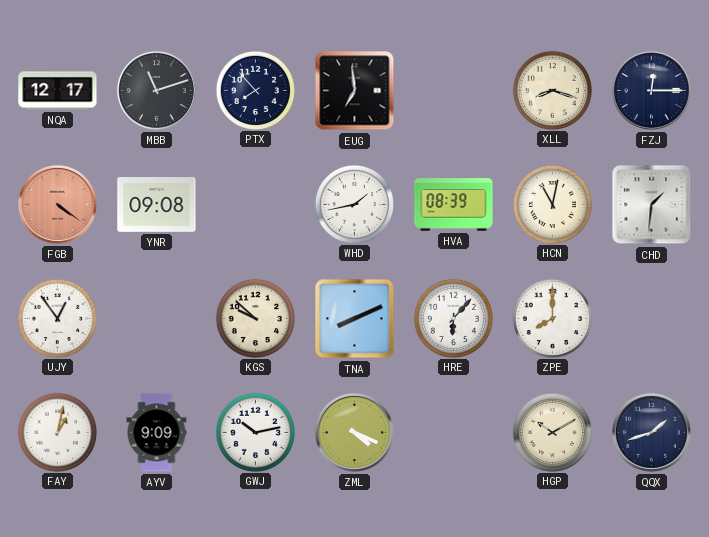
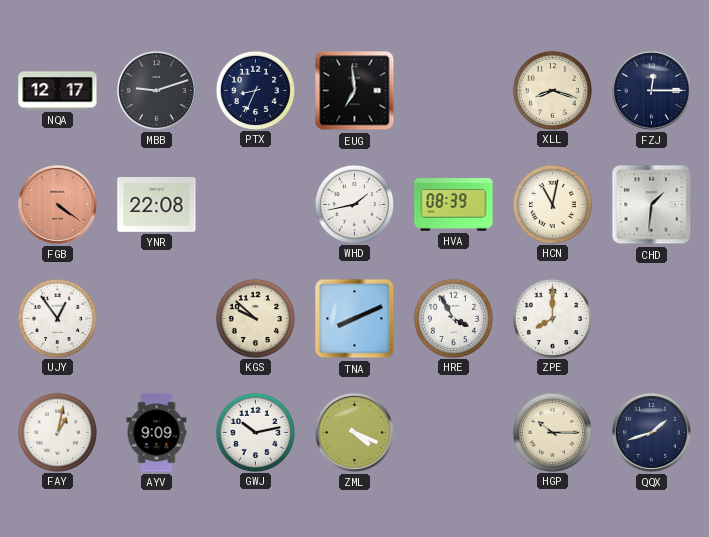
MBB: 11:12 -> 9:12
PTX: 7:53 -> 8:34
YNR: 09:08 -> 22:08
HRE: 6:07 -> 3:55
HGP: 10:10 -> 10:15
